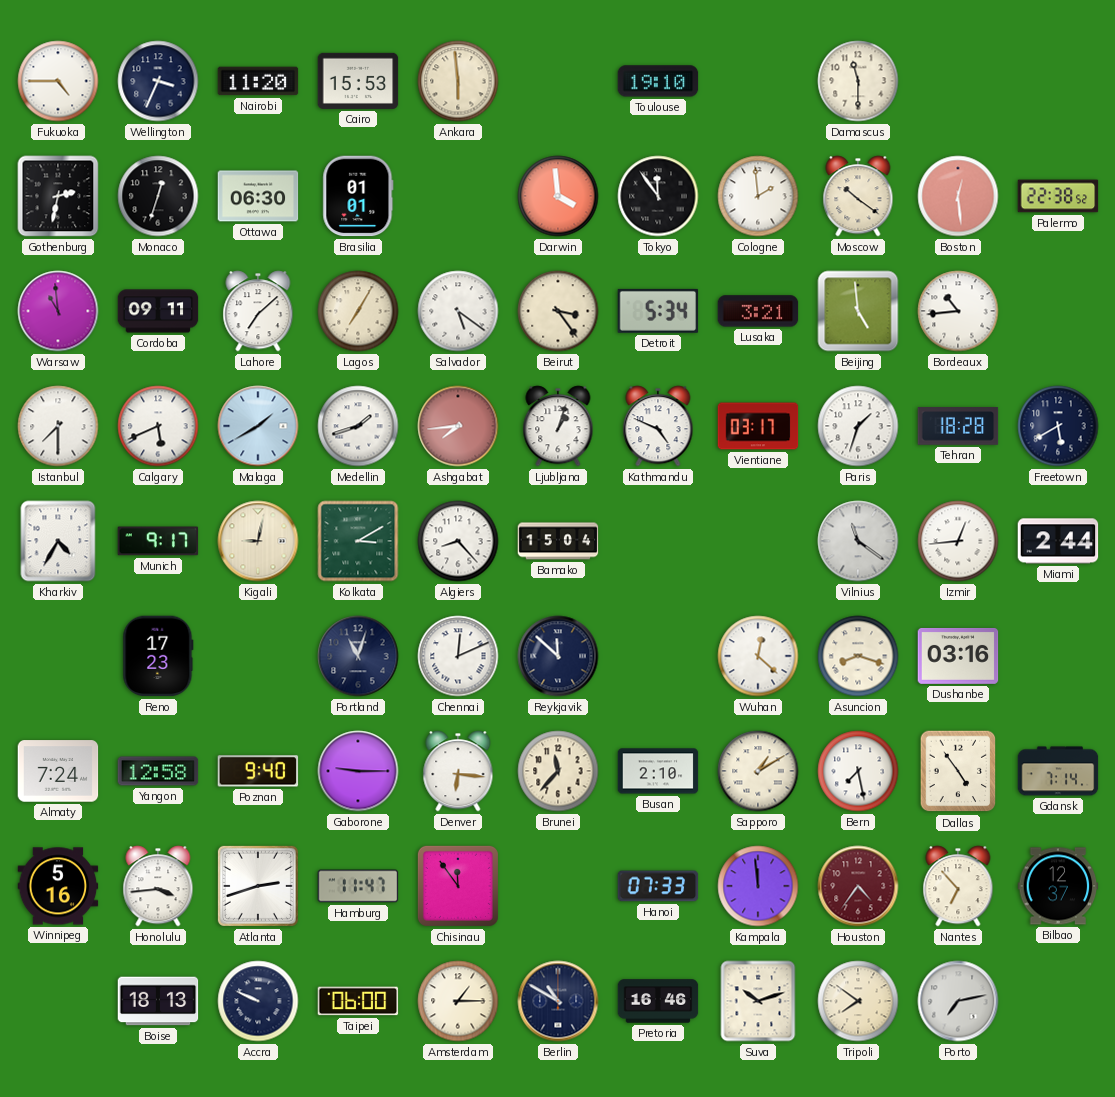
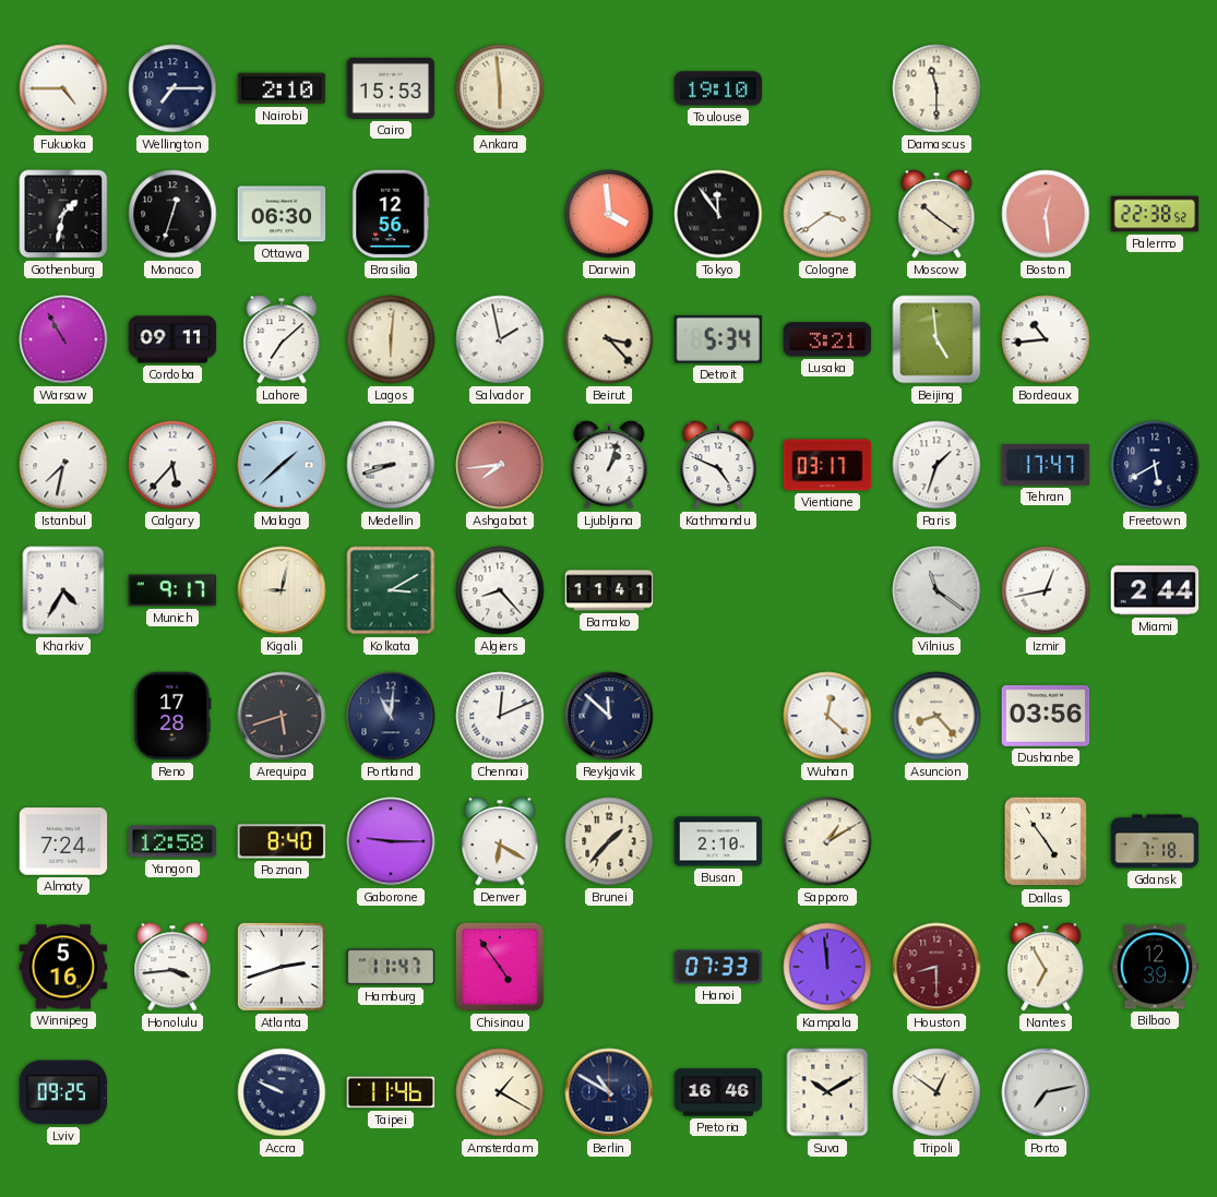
Wellington: 3:34 -> 7:15
Nairobi: 11:20 -> 2:10
Gothenburg: 2:32 -> 1:32
Brasilia: 01:01 -> 12:56
Cologne: 1:59 -> 3:39
Warsaw: 10:59 -> 10:55
Lagos: 7:05 -> 6:01
Salvador: 5:21 -> 1:58
Beirut: 3:24 -> 3:23
Istanbul: 7:30 -> 7:32
Calgary: 5:41 -> 5:37
Malaga: 1:40 -> 1:38
Medellin: 1:42 -> 8:42
Tehran: 18:28 -> 17:47
Bamako: 15:04 -> 11:41
Izmir: 12:44 -> 12:43
Reno: 17:23 -> 17:28
Arequipa: none -> 5:42
Portland: 11:03 -> 11:01
Asuncion: 8:18 -> 8:23
Dushanbe: 03:16 -> 03:56
Poznan: 9:40 -> 8:40
Denver: 6:16 -> 6:20
Brunei: 11:37 -> 1:37
Bern: 7:28 -> none
Gdansk: 7:14 -> 7:18
Chisinau: 11:54 -> 4:54
Houston: 4:36 -> 8:30
Nantes: 6:53 -> 6:55
Bilbao: 12:37 -> 12:39
Lviv: none -> 09:25
Boise: 18:13 -> none
Taipei: 06:00 -> 11:46
Amsterdam: 1:15 -> 1:20
Suva: 10:12 -> 10:10
Tripoli: 7:51 -> 12:51
